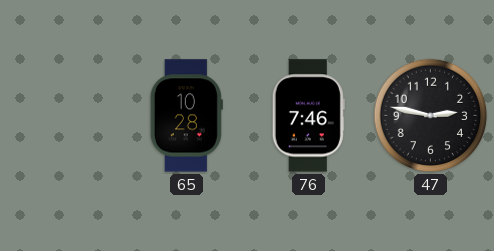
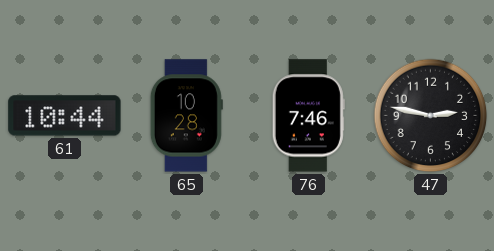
61: none -> 10:44
